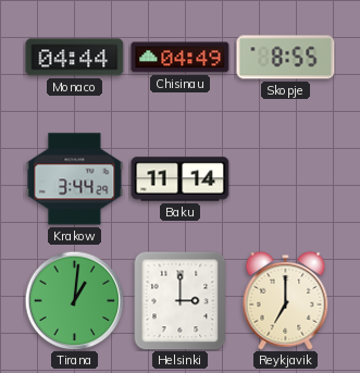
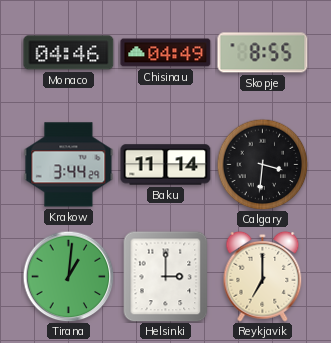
Monaco: 04:44 -> 04:46
Calgary: none -> 3:31
